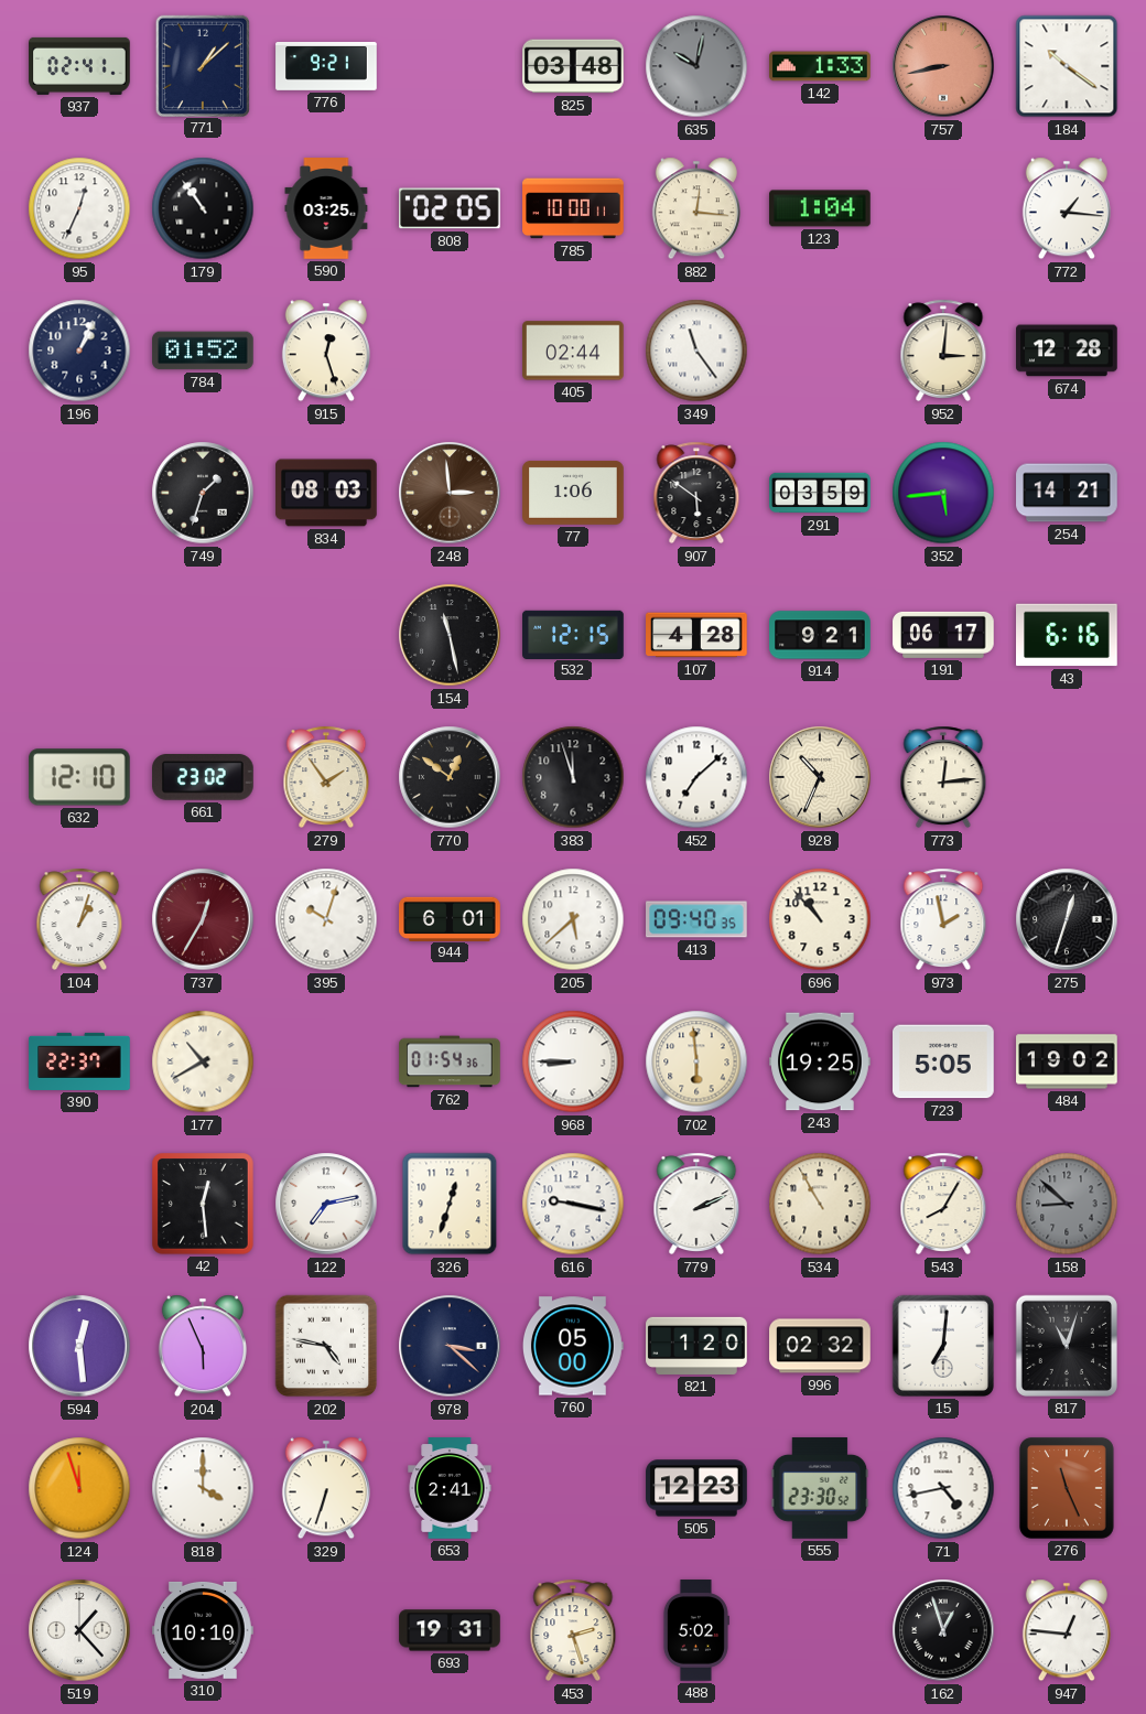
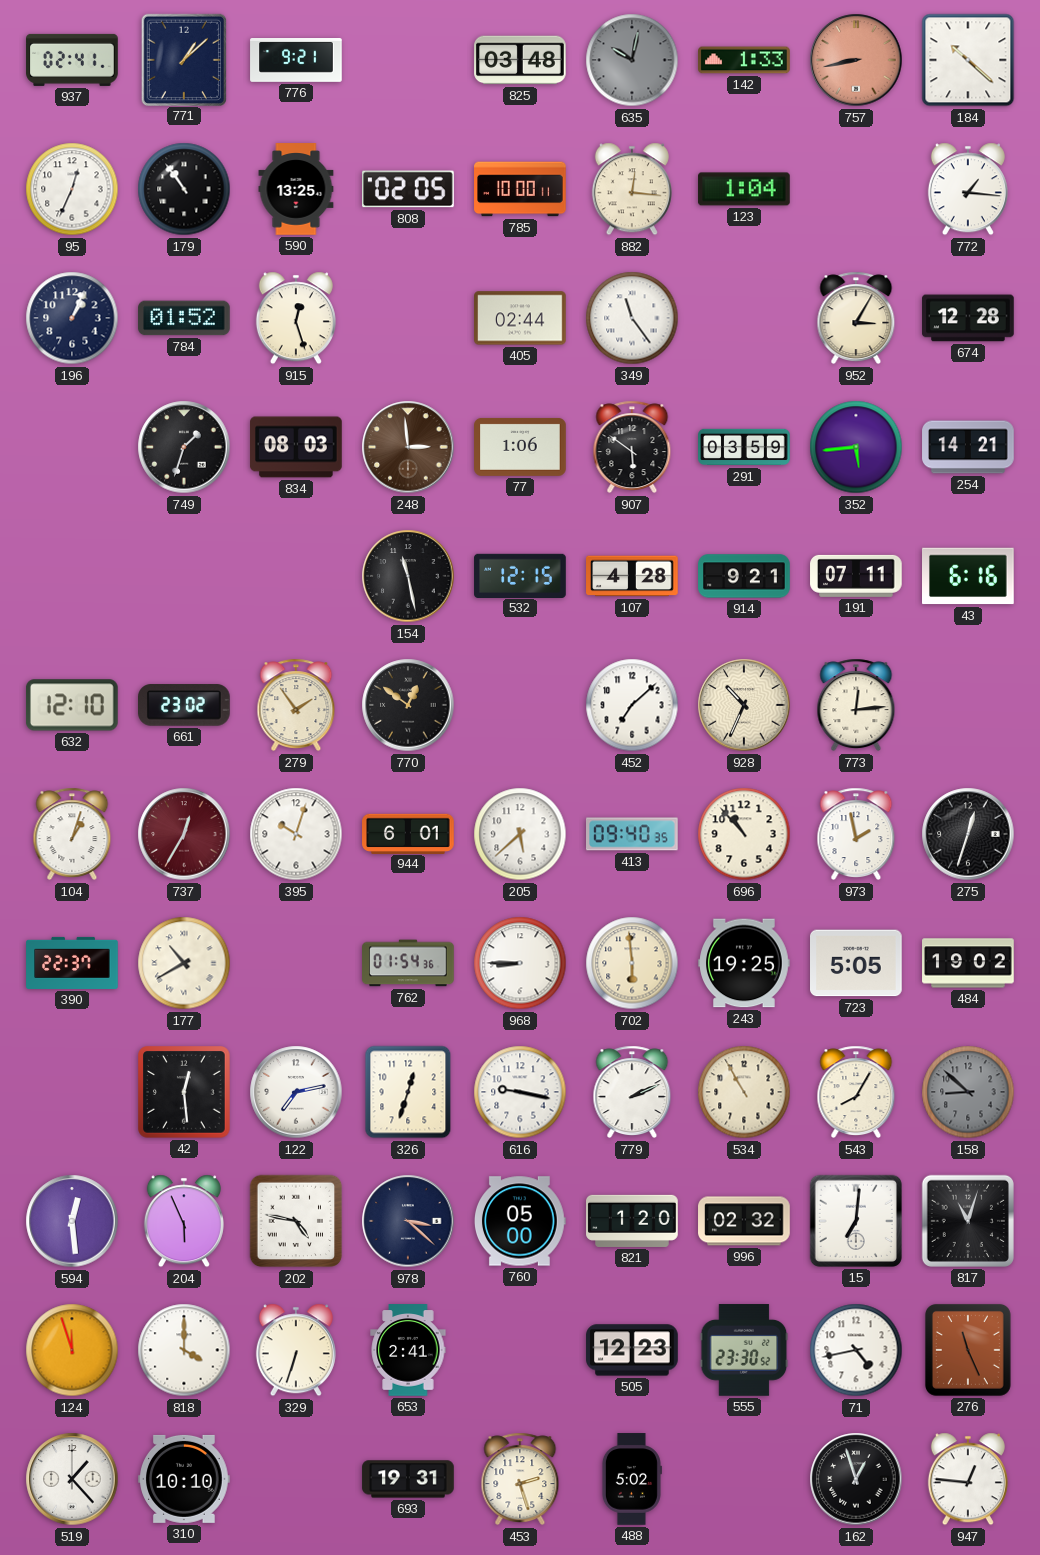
184: 10:21 -> 10:22
590: 03:25 -> 13:25
952: 3:01 -> 3:05
191: 06:17 -> 07:11
383: 11:57 -> none
